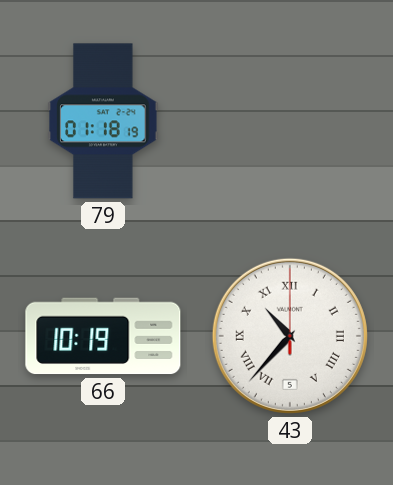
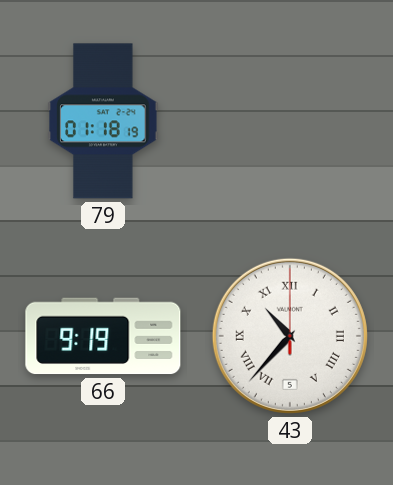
66: 10:19 -> 9:19
